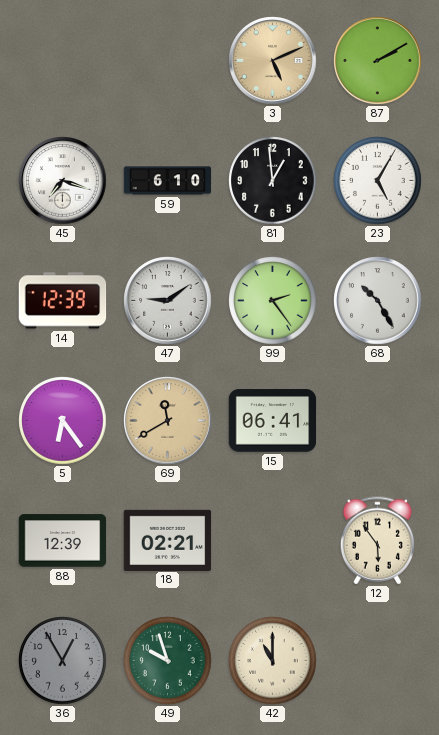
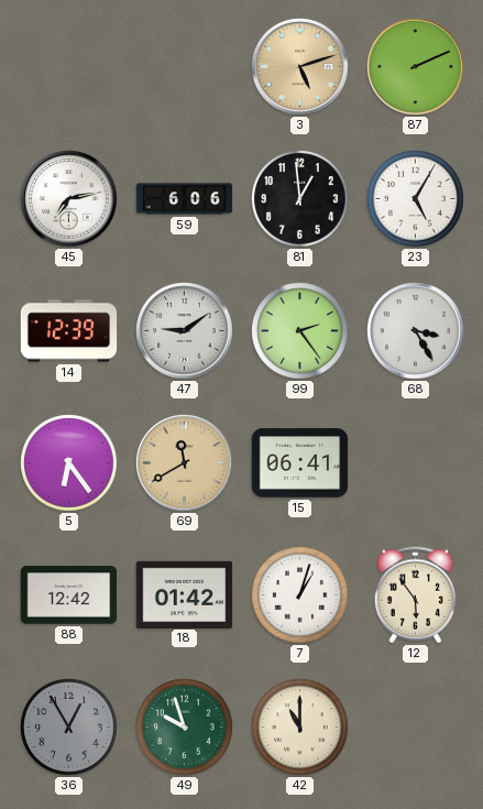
3: 5:11 -> 5:12
87: 2:10 -> 2:11
45: 7:18 -> 7:13
59: 6:10 -> 6:06
68: 10:25 -> 3:25
88: 12:39 -> 12:42
18: 02:21 -> 01:42
7: none -> 1:03
